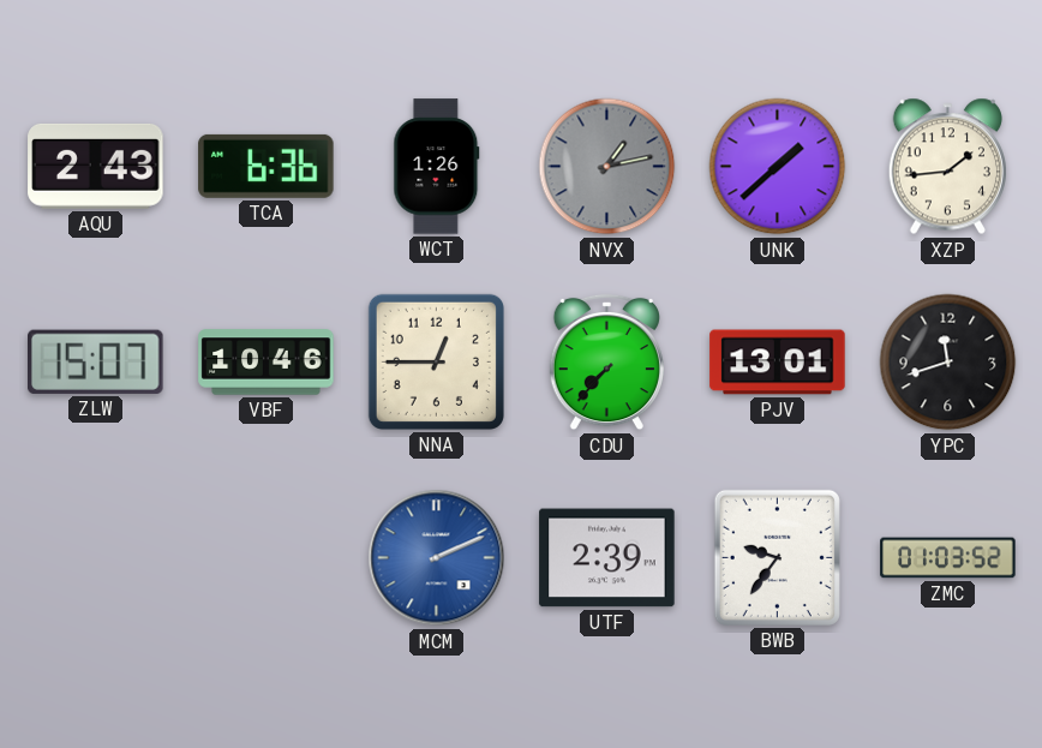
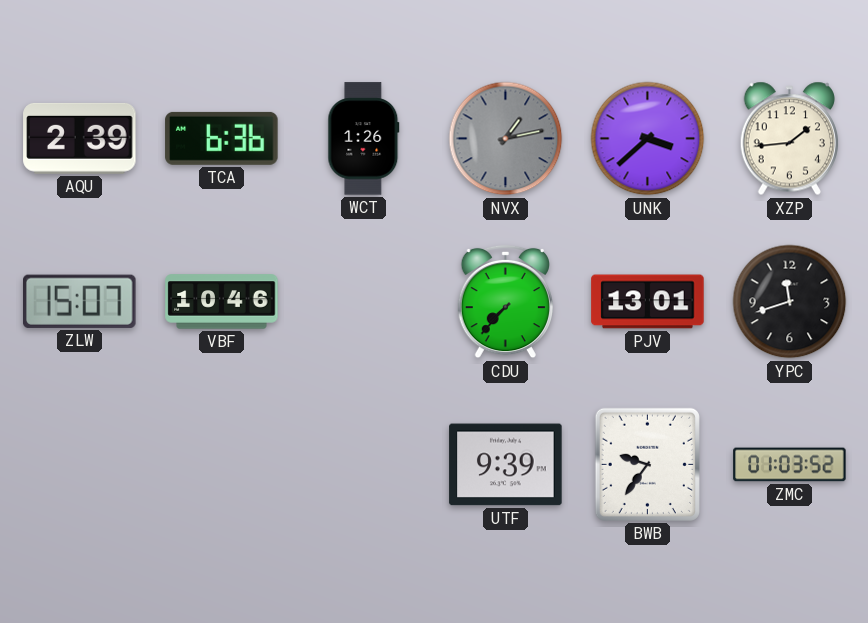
AQU: 2:43 -> 2:39
UNK: 1:38 -> 3:38
NNA: 12:45 -> none
MCM: 2:11 -> none
UTF: 2:39 -> 9:39
